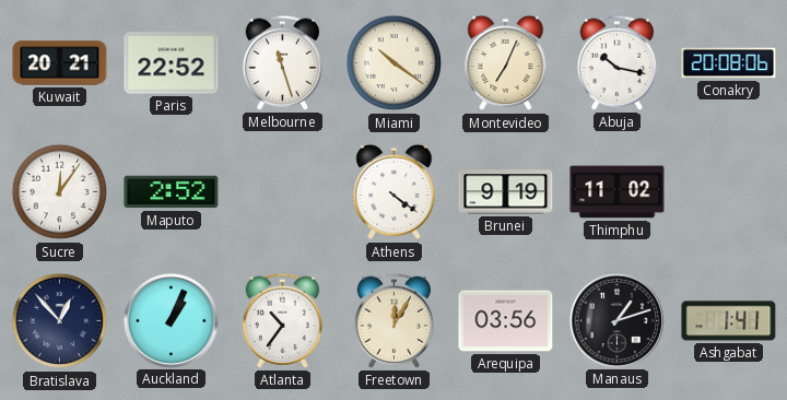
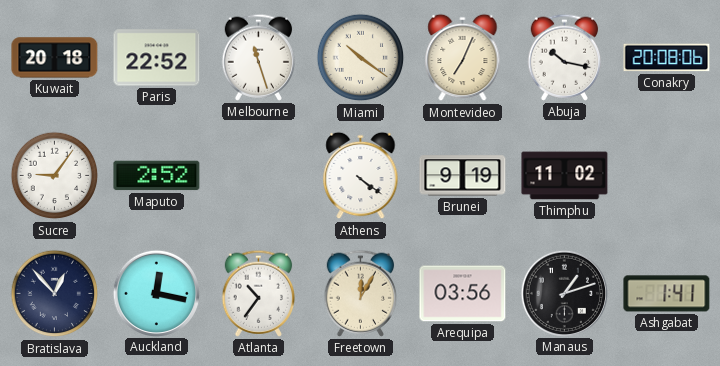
Kuwait: 20:21 -> 20:18
Sucre: 12:06 -> 9:06
Auckland: 1:04 -> 12:17
